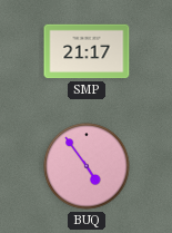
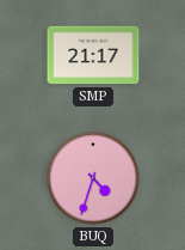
BUQ: 4:54 -> 4:33
